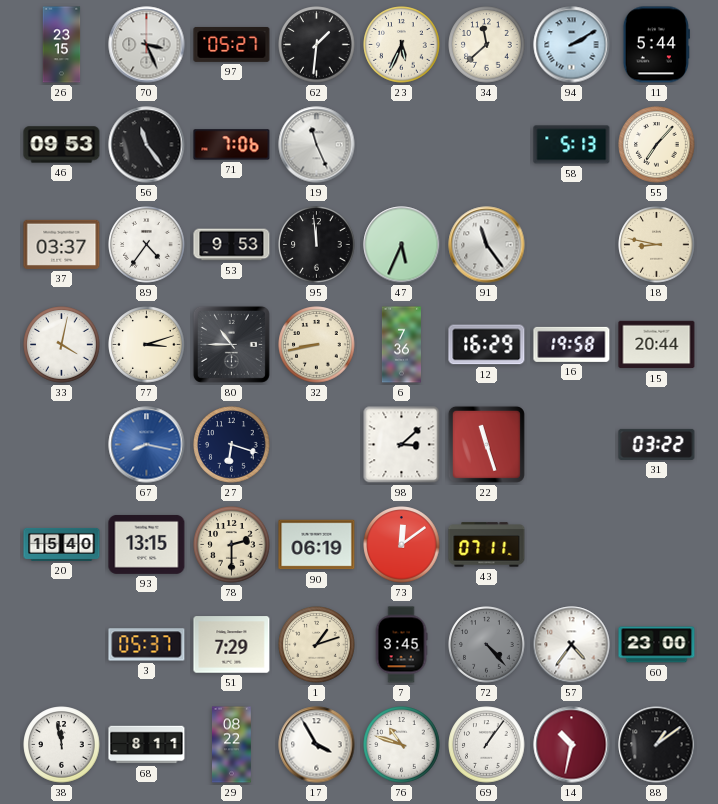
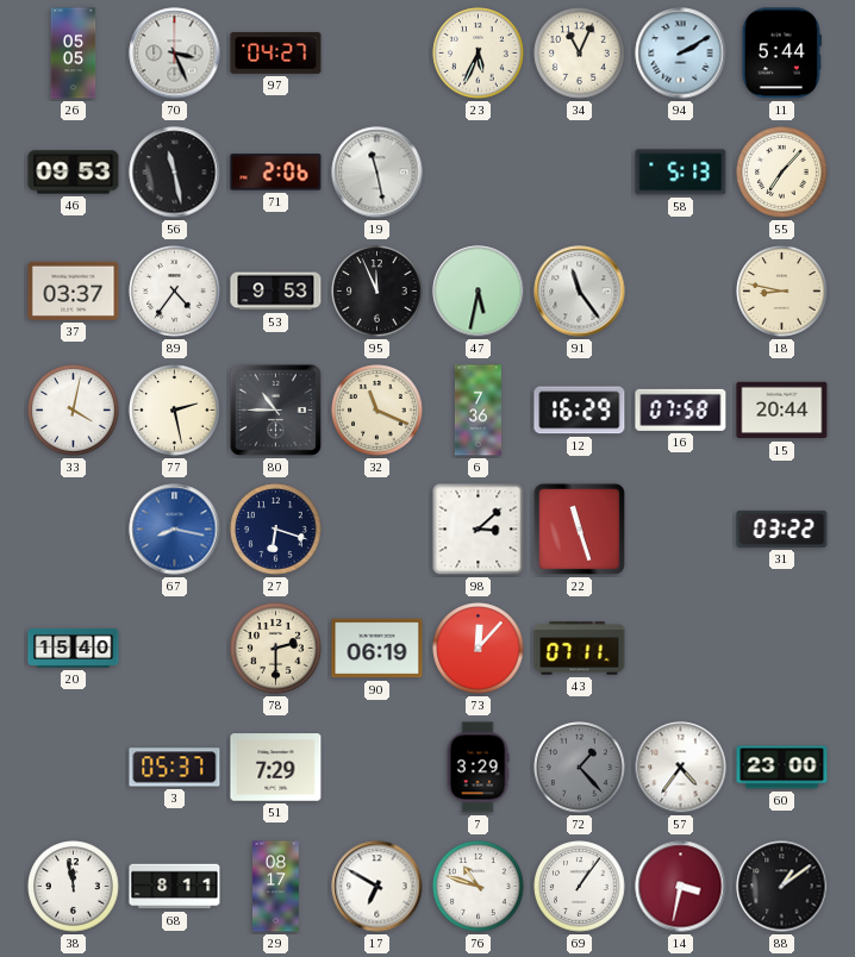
26: 23:15 -> 05:05
97: 05:27 -> 04:27
62: 1:31 -> none
34: 11:38 -> 11:04
56: 11:24 -> 11:28
71: 7:06 -> 2:06
19: 11:26 -> 11:28
95: 11:59 -> 11:56
47: 5:34 -> 5:32
77: 3:12 -> 2:28
32: 8:43 -> 11:19
16: 19:58 -> 07:58
93: 13:15 -> none
73: 12:09 -> 12:07
1: 1:12 -> none
7: 3:45 -> 3:29
72: 4:23 -> 1:23
29: 08:22 -> 08:17
17: 3:55 -> 6:50
14: 10:32 -> 3:32
